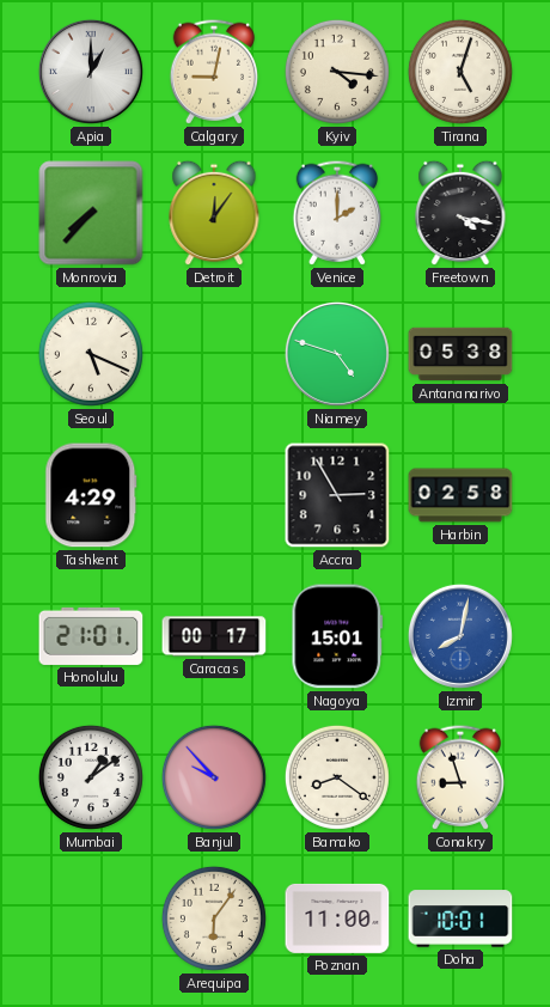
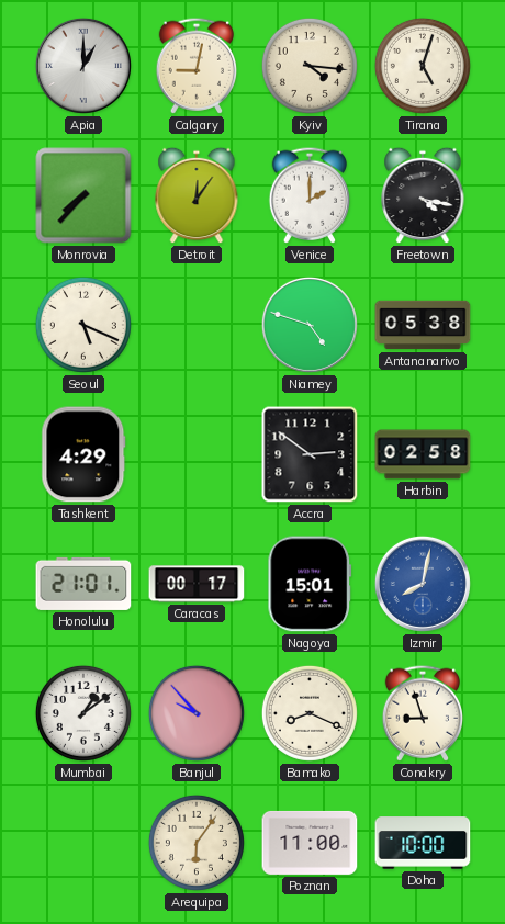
Accra: 2:55 -> 2:51
Bamako: 8:21 -> 8:19
Doha: 10:01 -> 10:00
